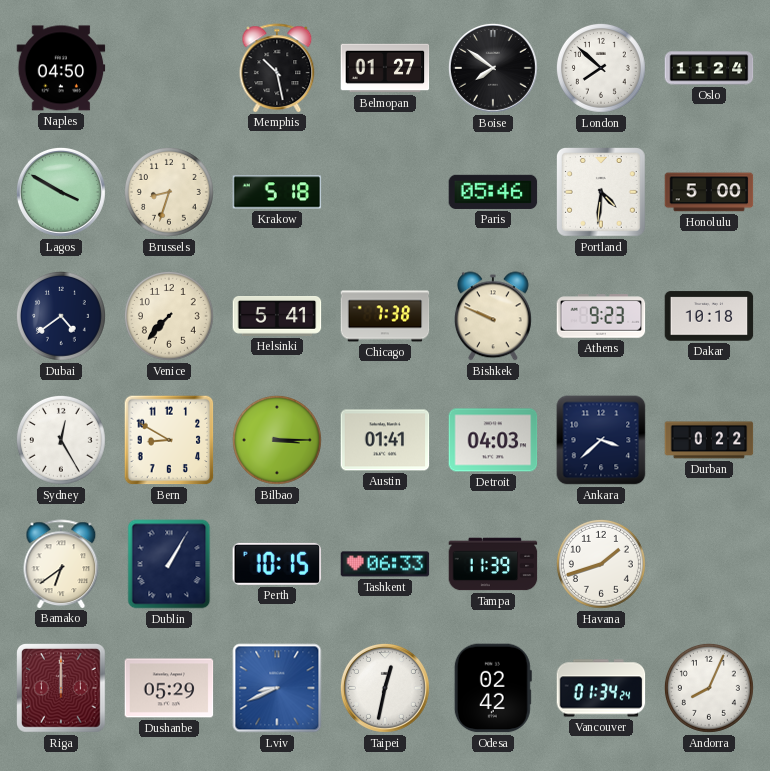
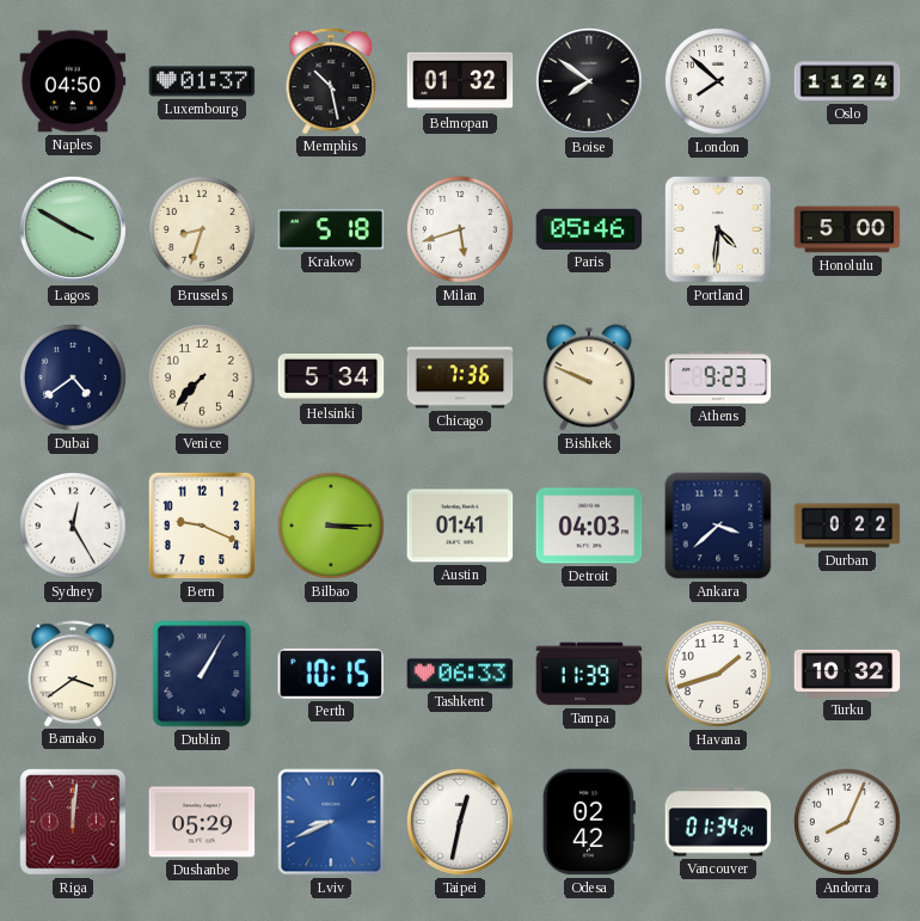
Luxembourg: none -> 01:37
Belmopan: 01:27 -> 01:32
Milan: none -> 5:42
Helsinki: 5:41 -> 5:34
Chicago: 7:38 -> 7:36
Dakar: 10:18 -> none
Bern: 8:50 -> 9:19
Bamako: 6:39 -> 3:39
Turku: none -> 10:32
Riga: 12:00 -> 12:01
